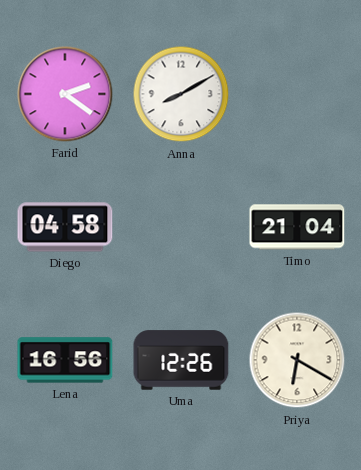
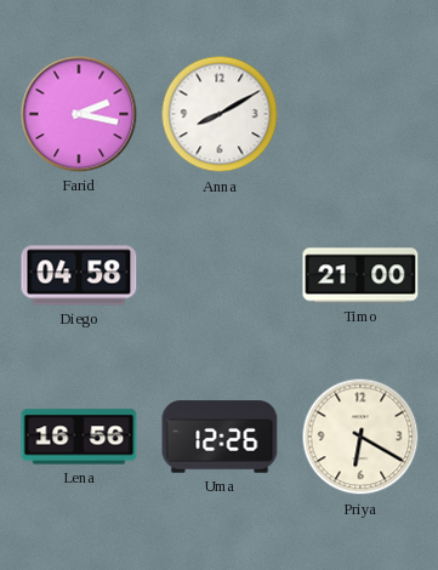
Farid: 2:21 -> 2:17
Timo: 21:04 -> 21:00
